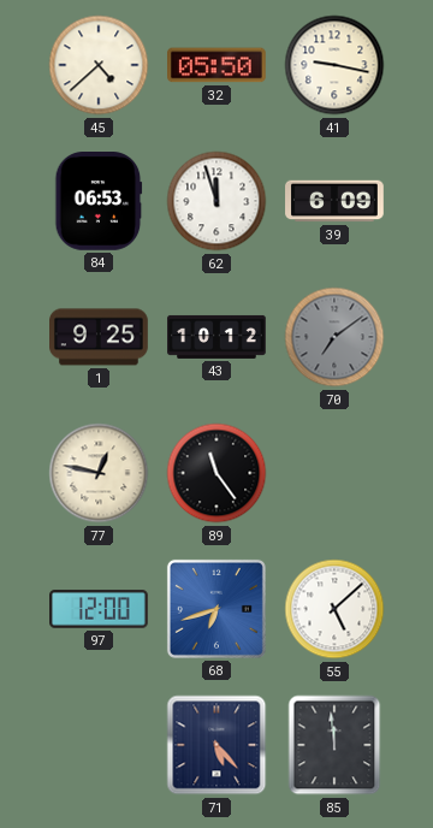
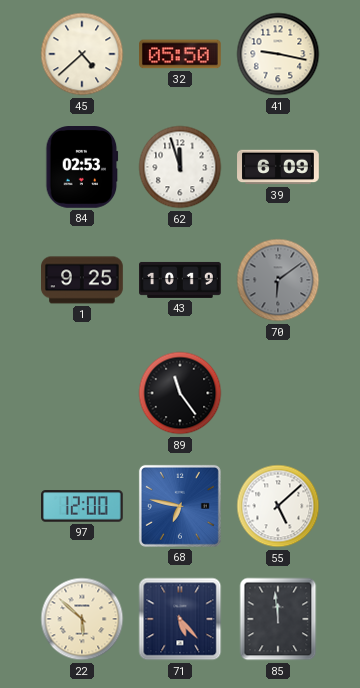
84: 06:53 -> 02:53
43: 10:12 -> 10:19
70: 7:09 -> 6:09
77: 12:47 -> none
68: 6:42 -> 6:47
22: none -> 5:52
